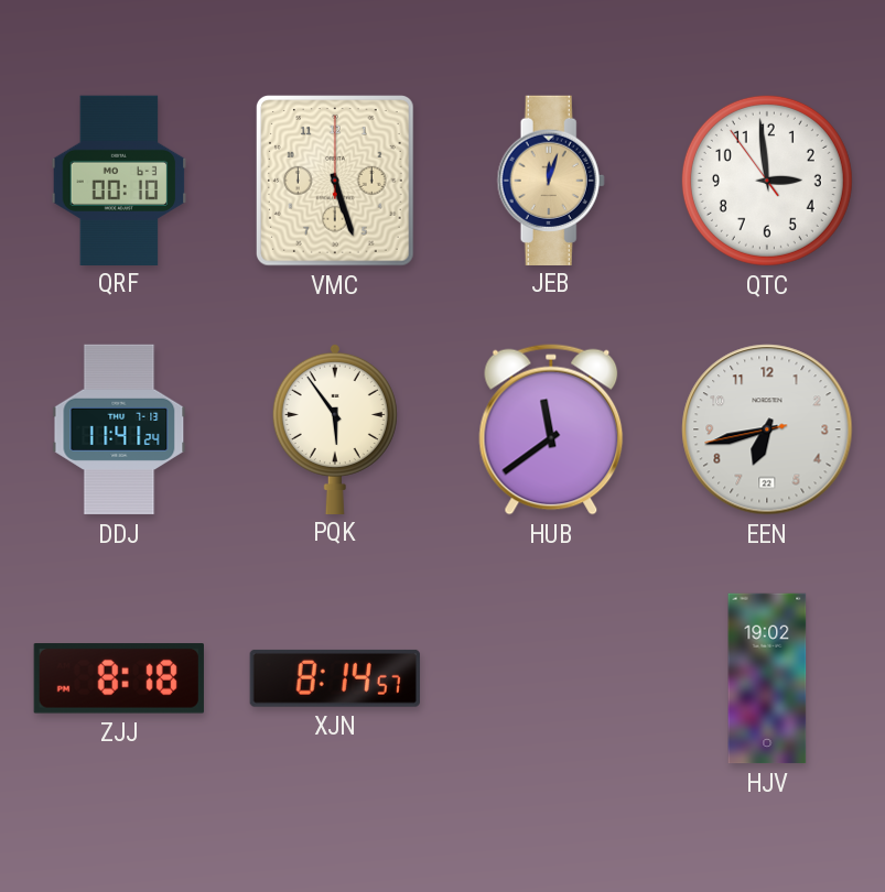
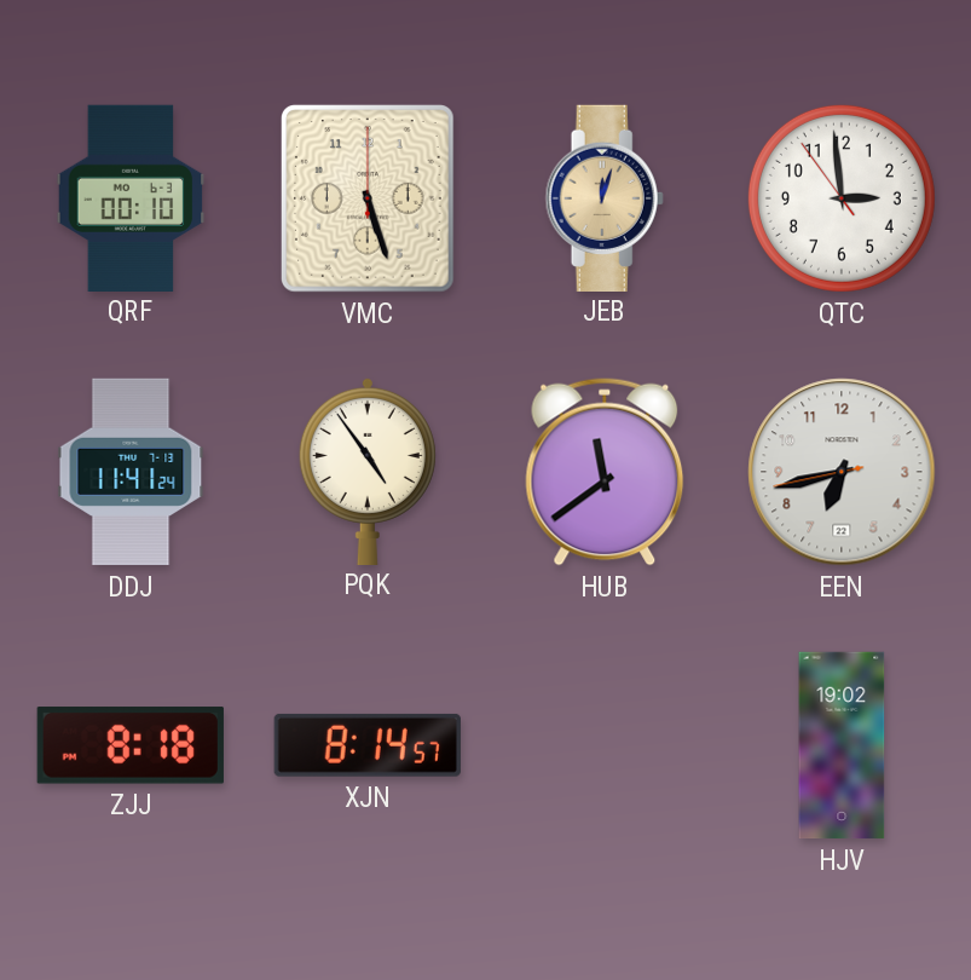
PQK: 5:54 -> 4:54
